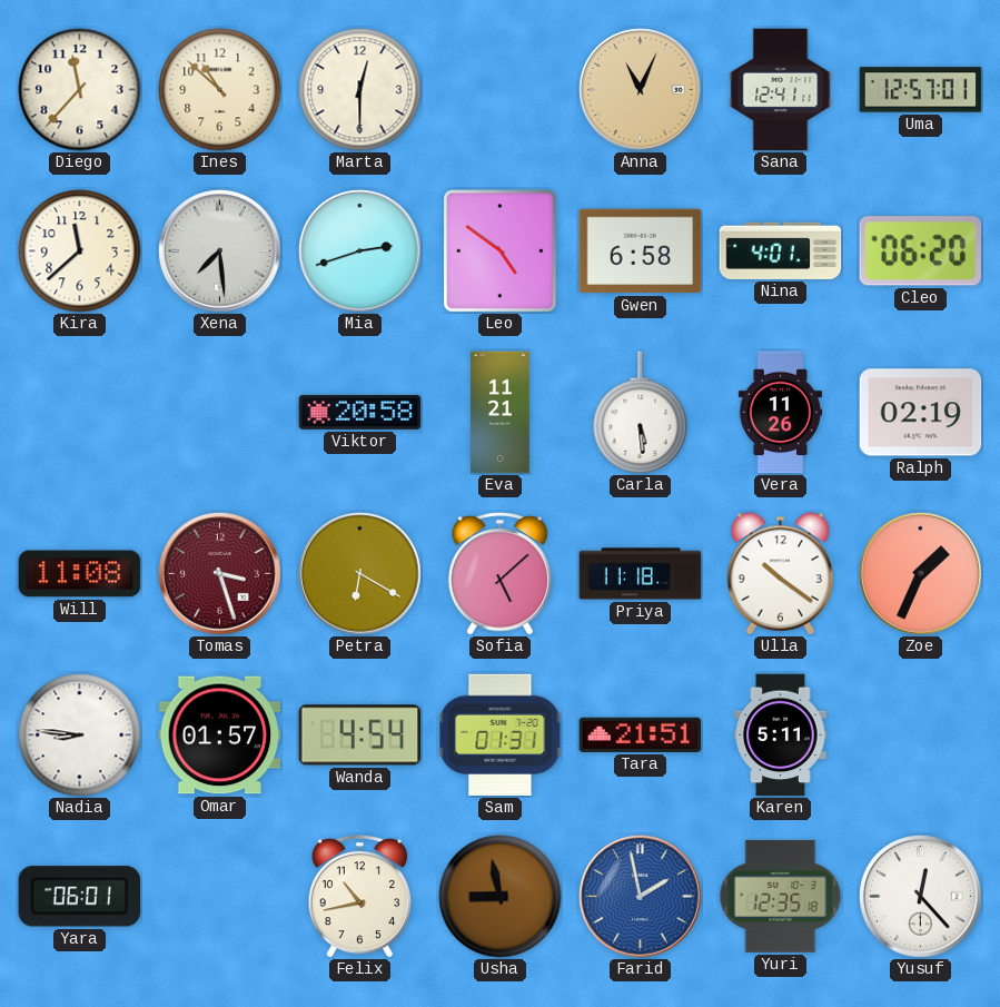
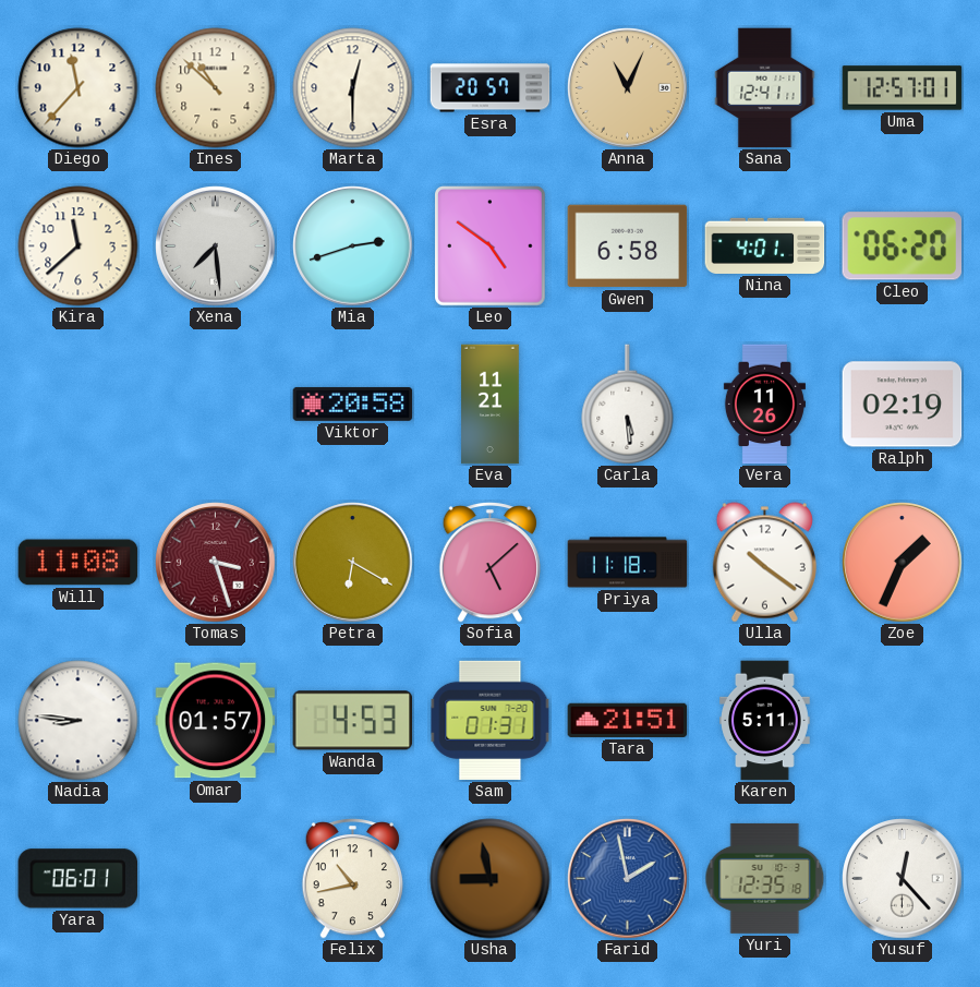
Esra: none -> 20:57
Wanda: 4:54 -> 4:53
